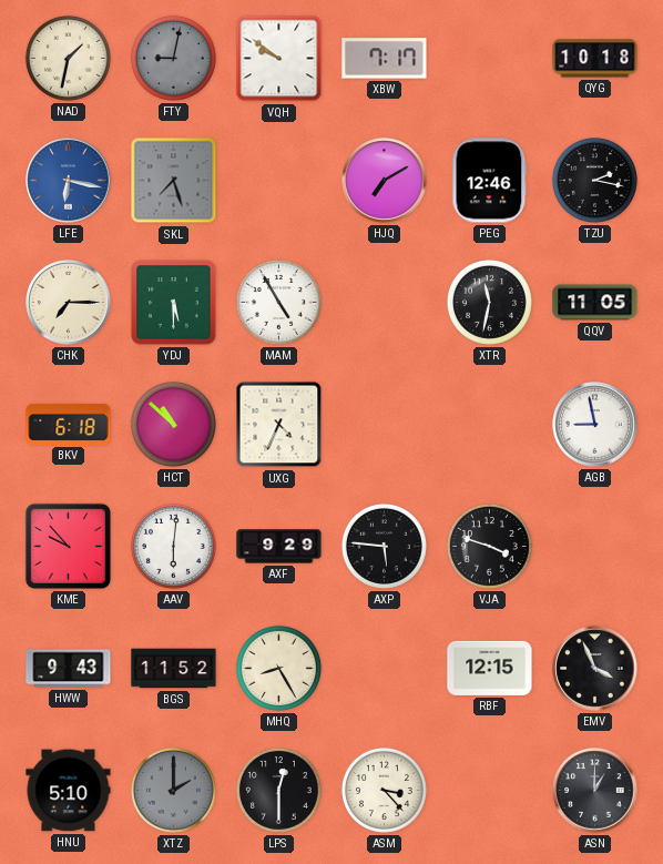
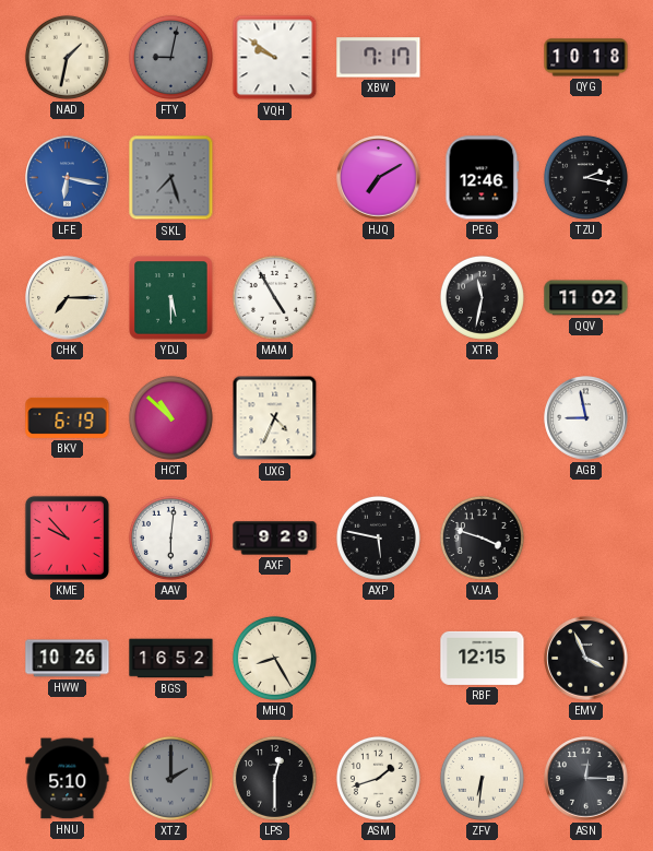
QQV: 11:05 -> 11:02
BKV: 6:18 -> 6:19
AXP: 5:46 -> 5:47
HWW: 9:43 -> 10:26
BGS: 11:52 -> 16:52
ASM: 3:23 -> 1:42
ZFV: none -> 6:31
ASN: 1:00 -> 12:15
